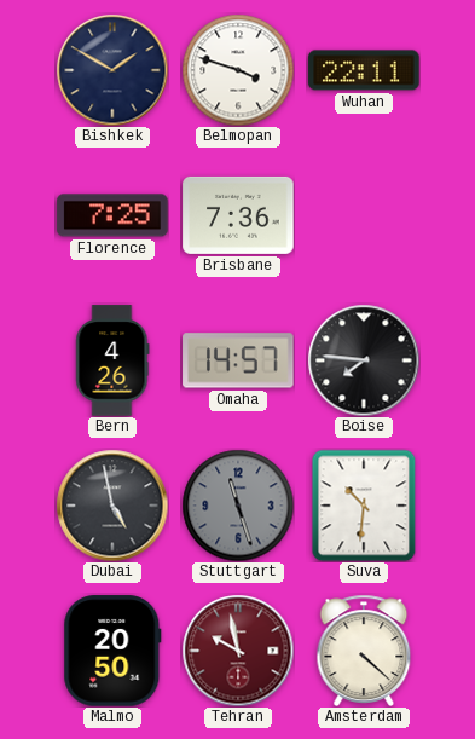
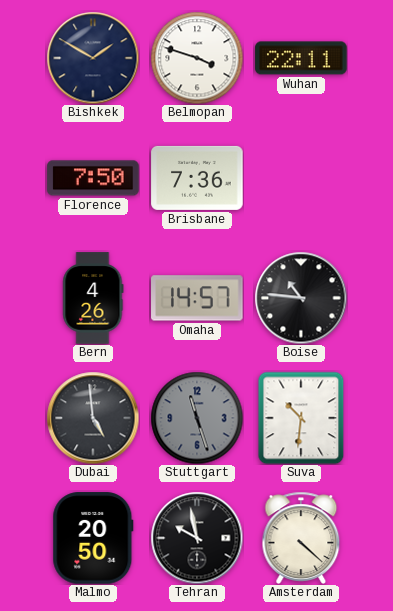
Florence: 7:25 -> 7:50
Boise: 7:46 -> 10:46
Dubai: 4:58 -> 4:59
Tehran dial: burgundy -> black
